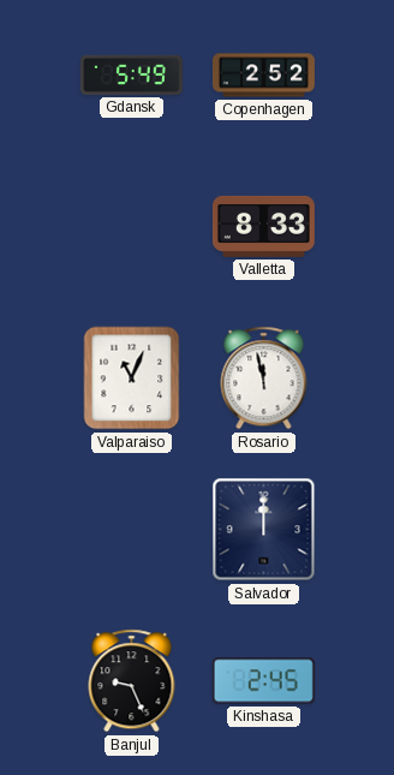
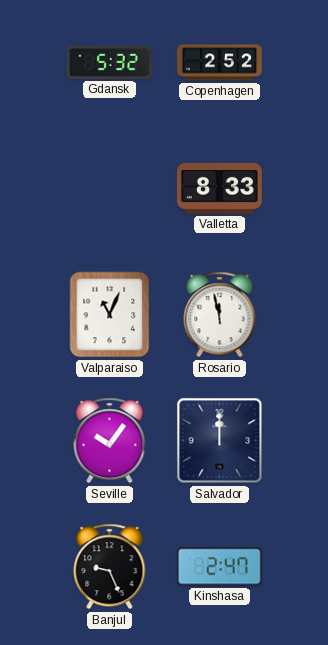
Gdansk: 5:49 -> 5:32
Seville: none -> 10:06
Kinshasa: 2:45 -> 2:47
